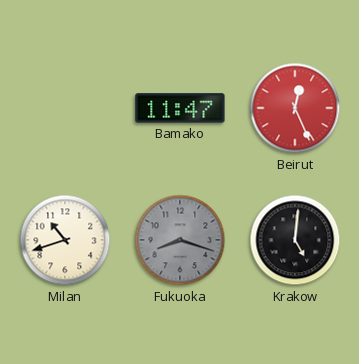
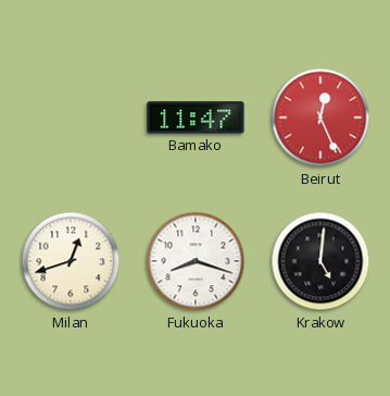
Milan: 10:42 -> 12:42
Fukuoka dial: grey -> white
